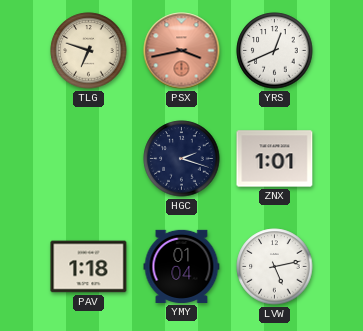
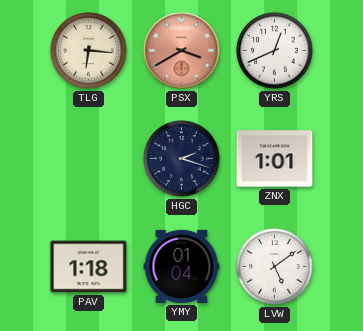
TLG: 6:48 -> 6:16
PSX: 3:43 -> 3:40
LVW: 5:13 -> 5:09
